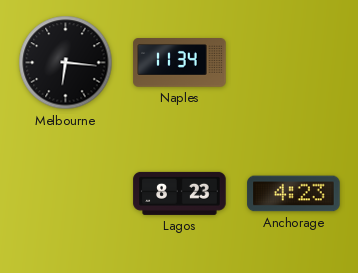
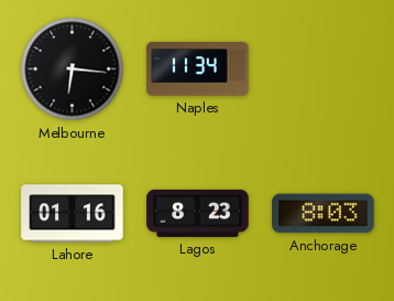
Lahore: none -> 01:16
Anchorage: 4:23 -> 8:03
